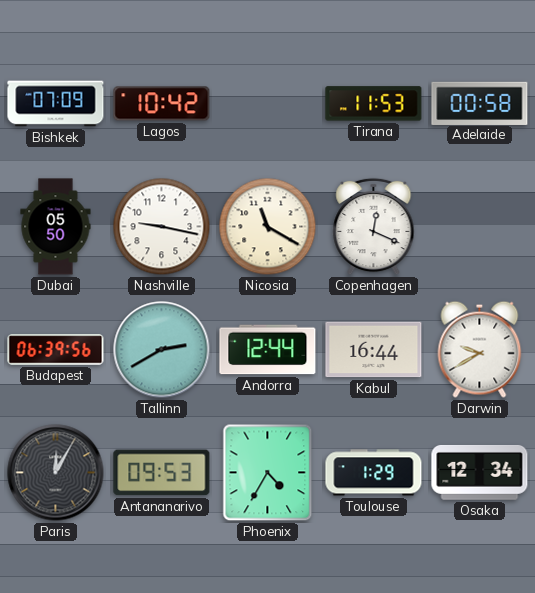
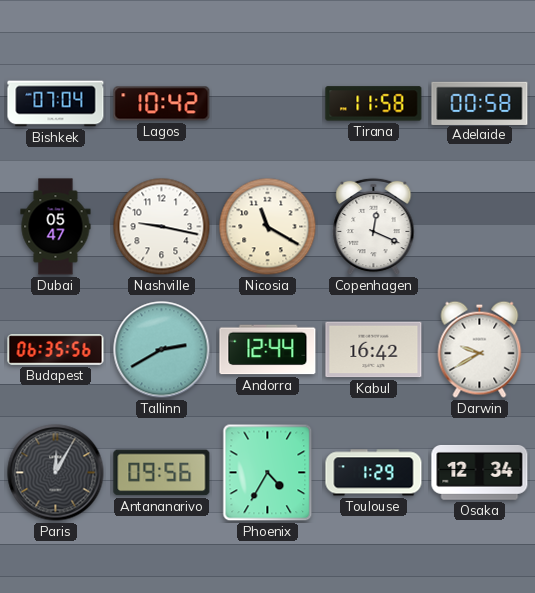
Bishkek: 07:09 -> 07:04
Tirana: 11:53 -> 11:58
Dubai: 05:50 -> 05:47
Budapest: 06:39 -> 06:35
Kabul: 16:44 -> 16:42
Antananarivo: 09:53 -> 09:56
